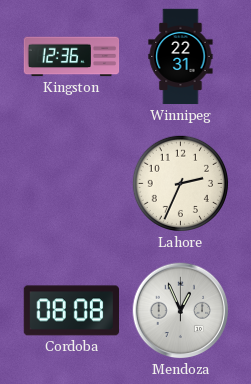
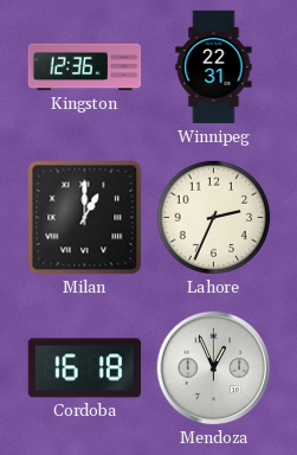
Milan: none -> 1:00
Cordoba: 08:08 -> 16:18
